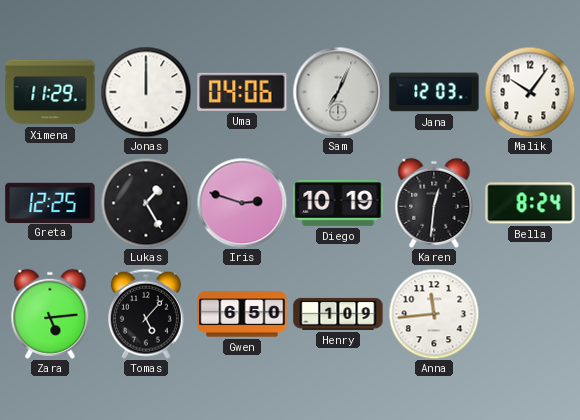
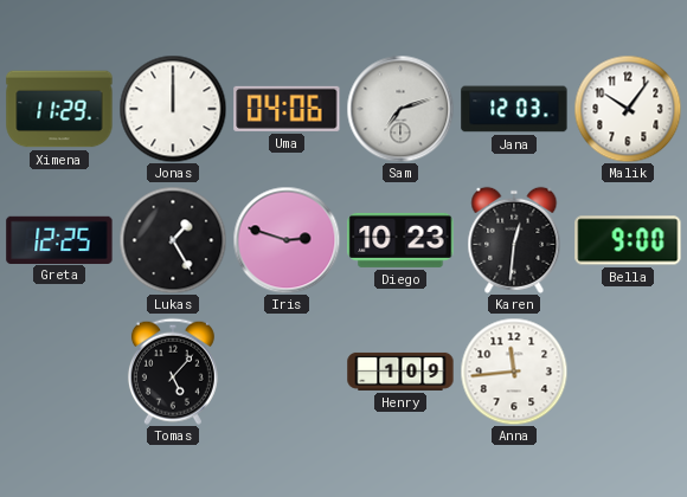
Sam: 7:04 -> 7:12
Diego: 10:19 -> 10:23
Bella: 8:24 -> 9:00
Zara: 5:14 -> none
Gwen: 6:50 -> none
